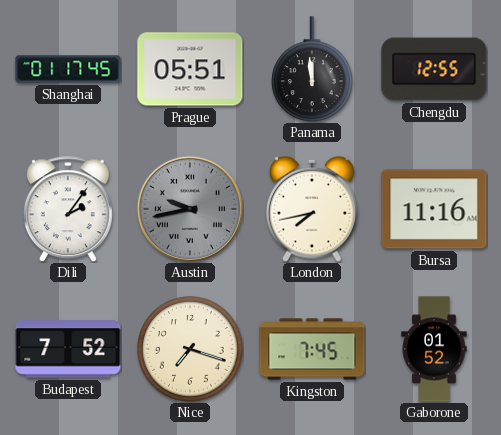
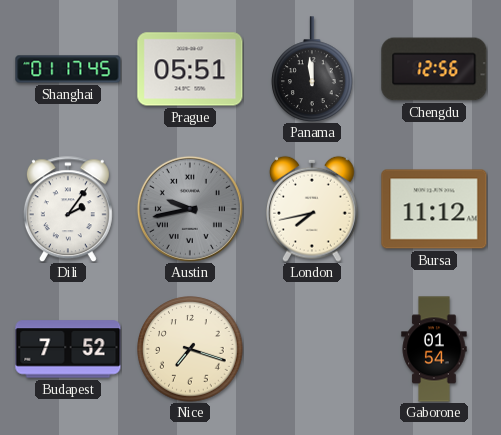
Chengdu: 12:55 -> 12:56
Bursa: 11:16 -> 11:12
Kingston: 7:45 -> none
Gaborone: 01:52 -> 01:54
